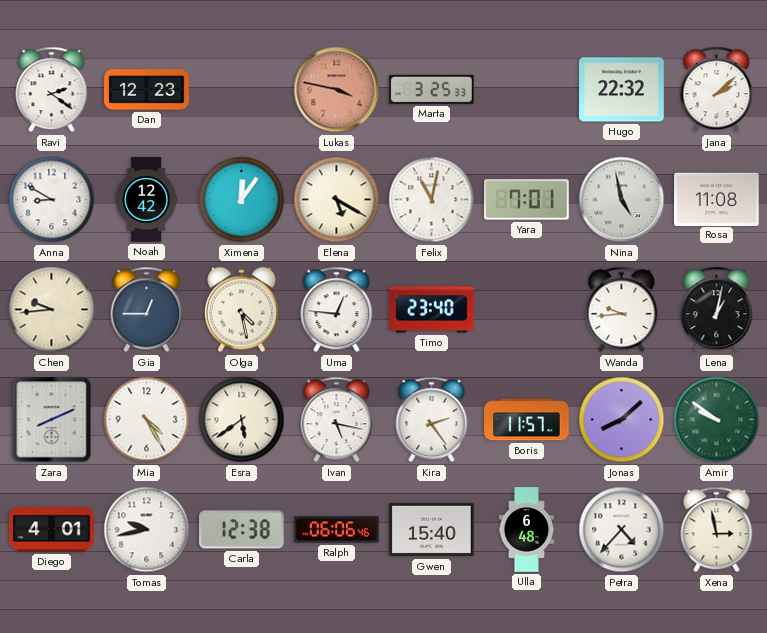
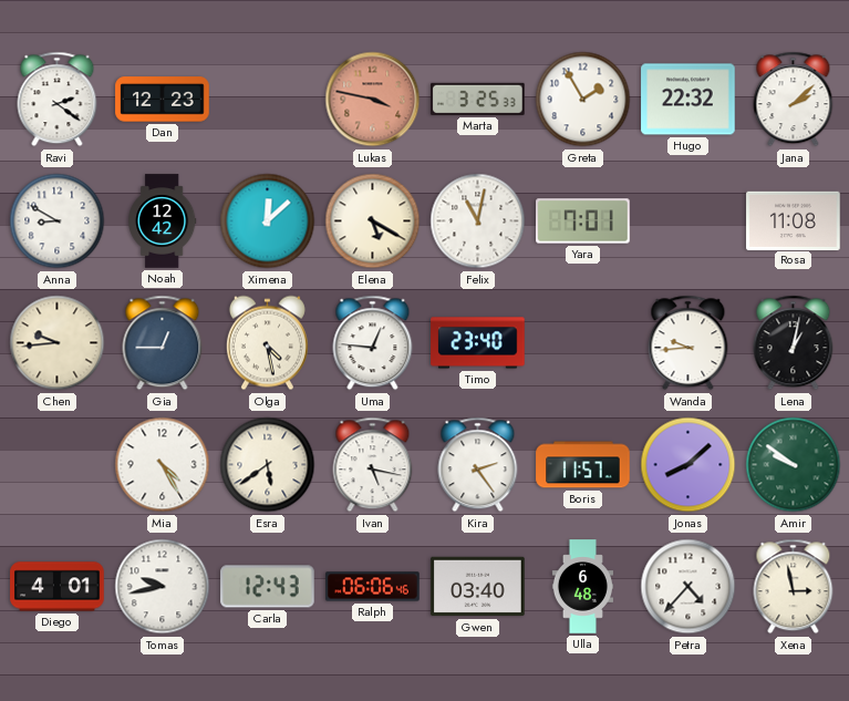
Greta: none -> 1:55
Ximena: 12:06 -> 12:08
Nina: 4:58 -> none
Zara: 8:11 -> none
Carla: 12:38 -> 12:43
Gwen: 15:40 -> 03:40
